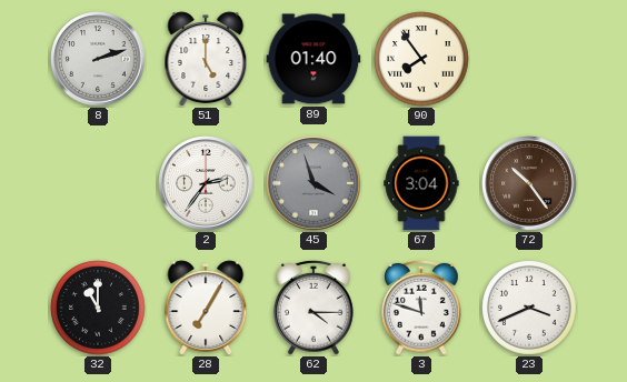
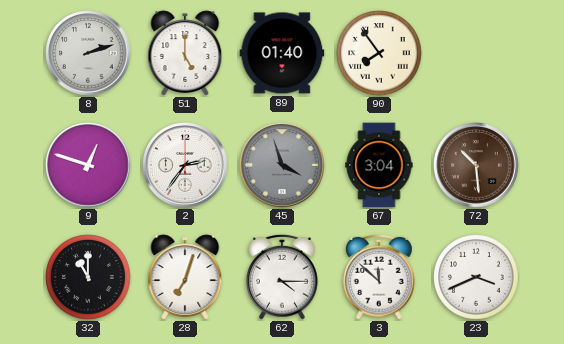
9: none -> 12:48
72: 10:24 -> 10:29
28: 7:05 -> 7:03
3: 11:48 -> 11:52
